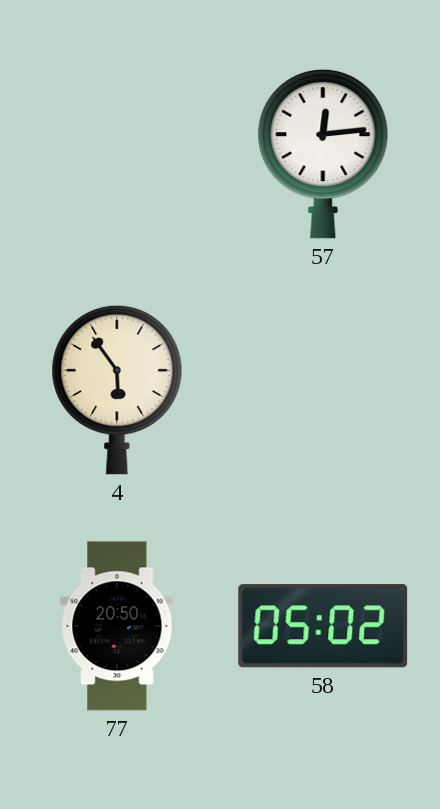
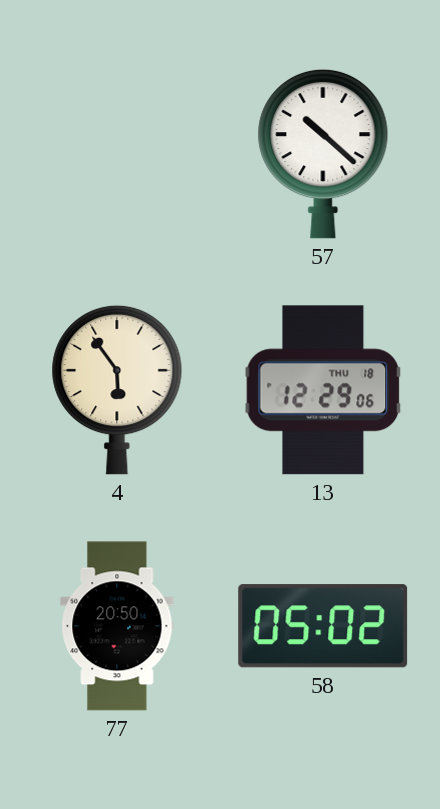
57: 12:14 -> 10:22
13: none -> 12:29
